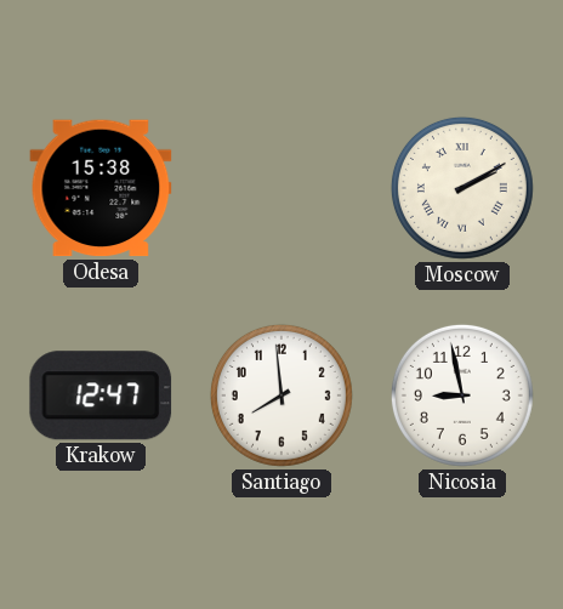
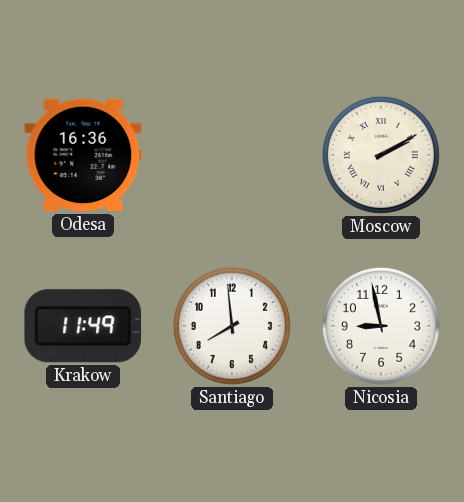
Odesa: 15:38 -> 16:36
Krakow: 12:47 -> 11:49
